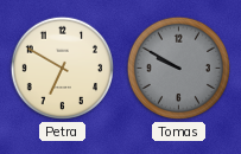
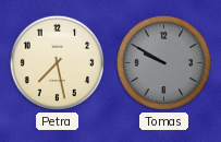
Petra: 6:50 -> 7:28
